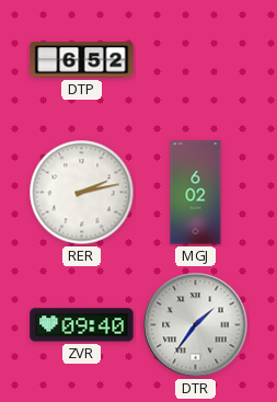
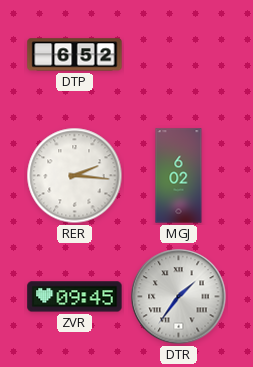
RER: 2:13 -> 2:16
ZVR: 09:40 -> 09:45
